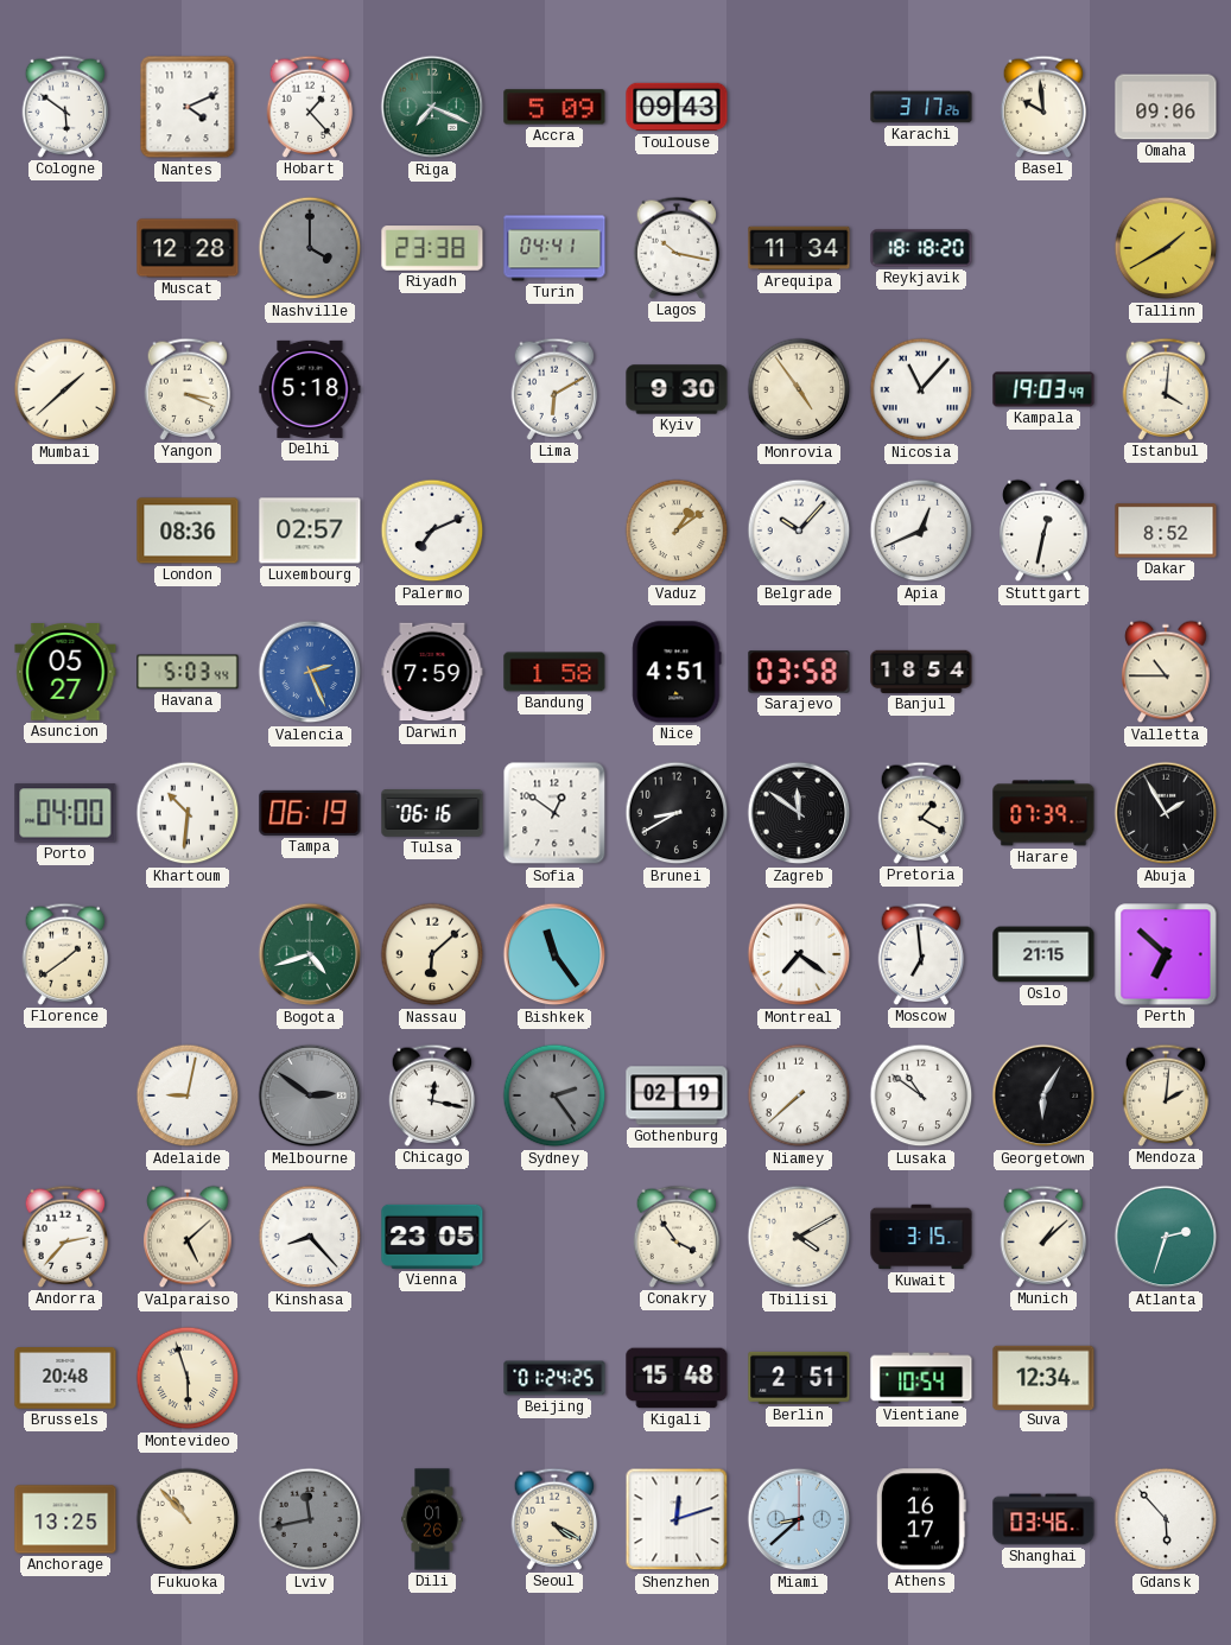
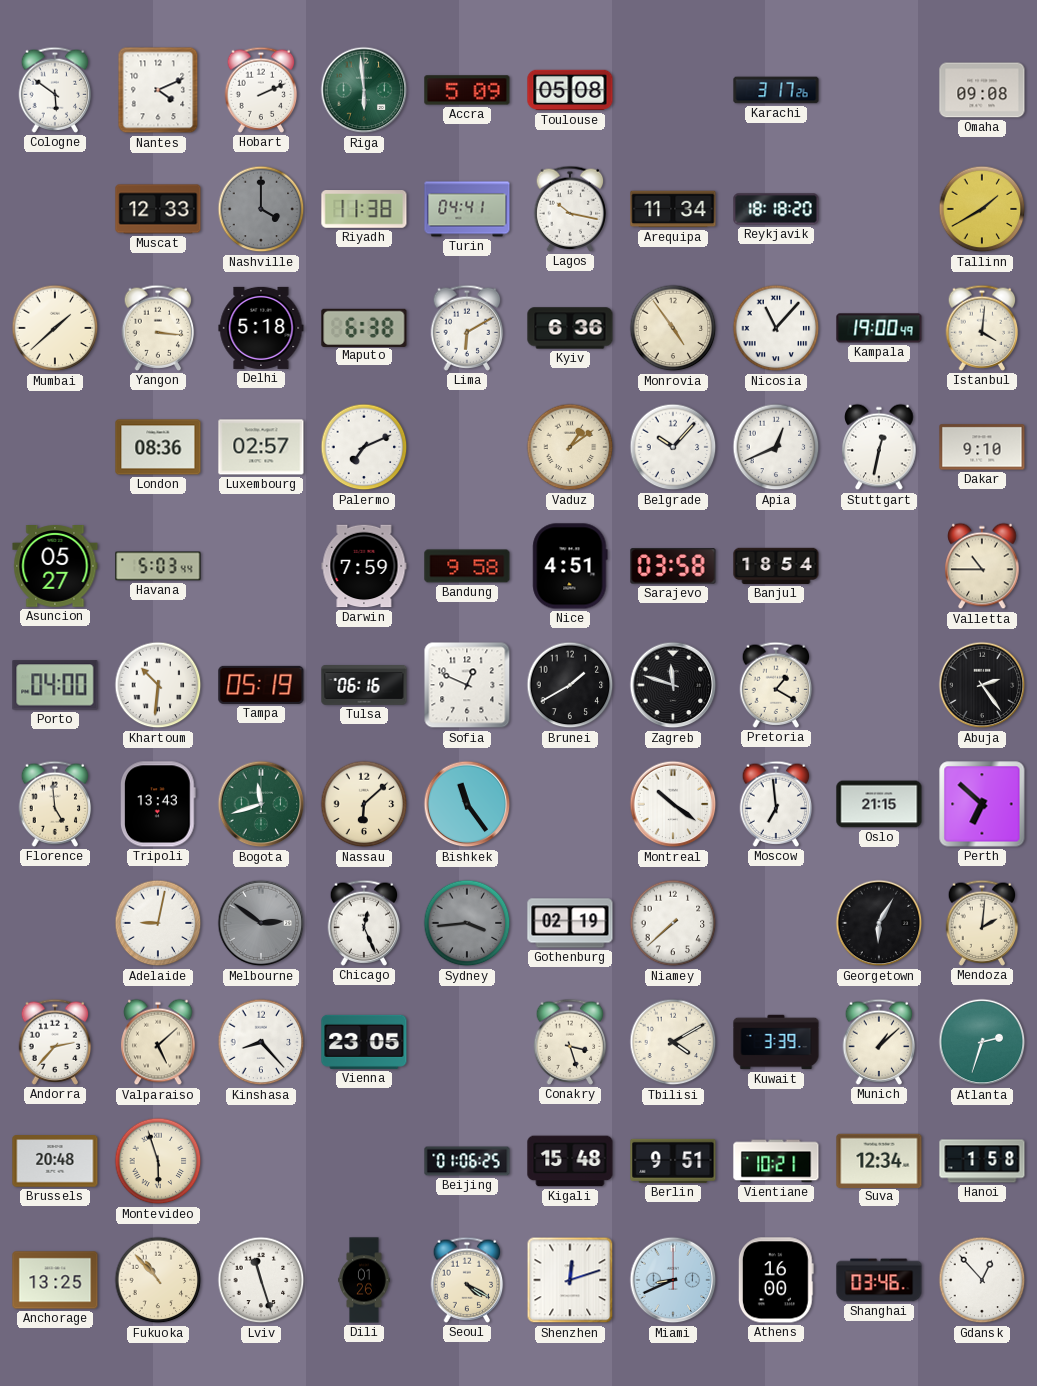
Hobart: 1:23 -> 2:11
Riga: 7:19 -> 5:59
Toulouse: 09:43 -> 05:08
Basel: 9:59 -> none
Omaha: 09:06 -> 09:08
Muscat: 12:28 -> 12:33
Riyadh: 23:38 -> 11:38
Yangon: 3:19 -> 3:16
Maputo: none -> 6:38
Kyiv: 9:30 -> 6:36
Kampala: 19:03 -> 19:00
Dakar: 8:52 -> 9:10
Valencia: 2:26 -> none
Bandung: 1:58 -> 9:58
Tampa: 06:19 -> 05:19
Sofia: 12:51 -> 12:49
Brunei: 8:40 -> 1:40
Zagreb: 11:51 -> 11:48
Harare: 07:39 -> none
Abuja: 1:55 -> 2:24
Florence: 1:39 -> 4:59
Tripoli: none -> 13:43
Bogota: 4:42 -> 11:42
Montreal: 7:21 -> 10:21
Chicago: 12:17 -> 12:26
Sydney: 2:24 -> 3:44
Lusaka: 10:51 -> none
Conakry: 3:54 -> 3:27
Kuwait: 3:15 -> 3:39
Beijing: 01:24 -> 01:06
Berlin: 2:51 -> 9:51
Vientiane: 10:54 -> 10:21
Hanoi: none -> 1:58
Lviv: 11:43 -> 11:27
Lviv dial: grey -> white
Miami: 8:38 -> 8:41
Athens: 16:17 -> 16:00
Gdansk: 5:53 -> 12:53
